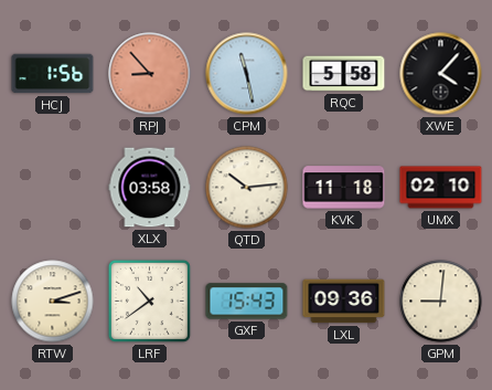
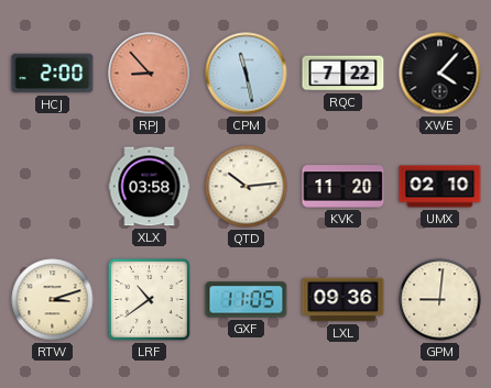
HCJ: 1:56 -> 2:00
RQC: 5:58 -> 7:22
KVK: 11:18 -> 11:20
GXF: 15:43 -> 11:05
